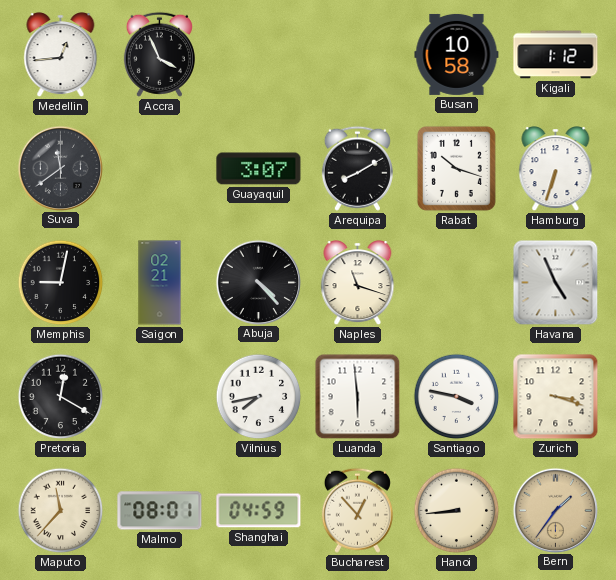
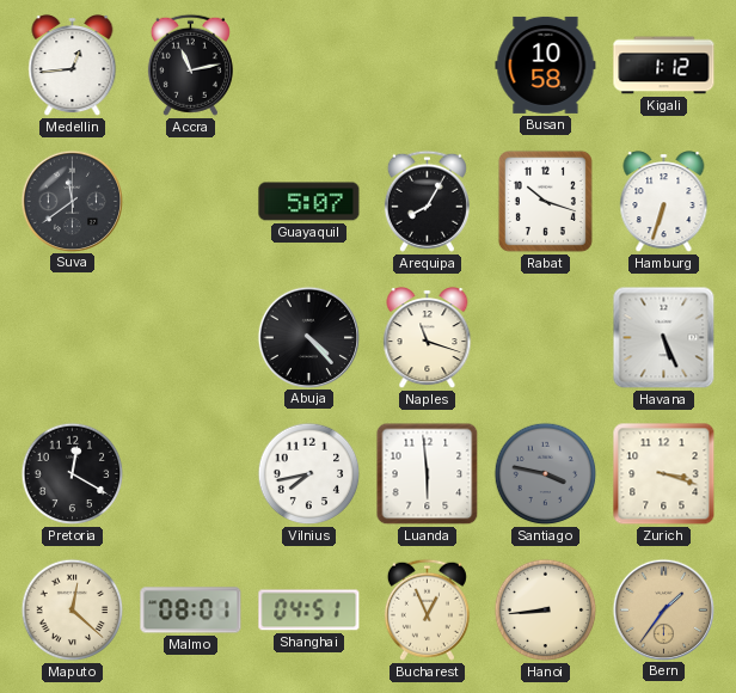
Accra: 3:56 -> 11:13
Guayaquil: 3:07 -> 5:07
Arequipa: 8:10 -> 8:05
Memphis: 9:02 -> none
Saigon: 02:21 -> none
Havana: 4:56 -> 5:26
Santiago dial: white -> grey
Maputo: 11:37 -> 12:22
Shanghai: 04:59 -> 04:51
Bucharest: 12:53 -> 12:56
